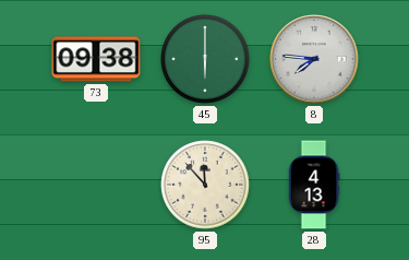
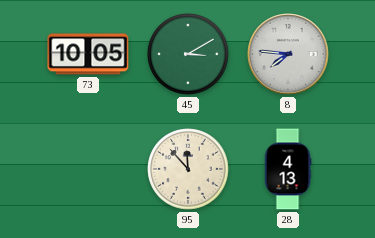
73: 09:38 -> 10:05
45: 6:00 -> 3:10
